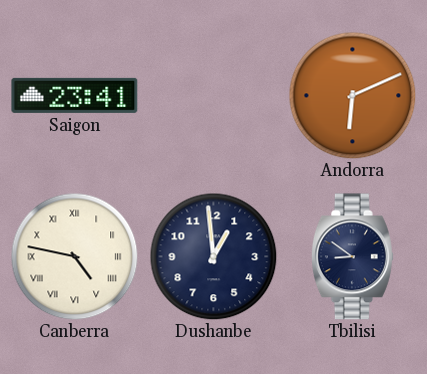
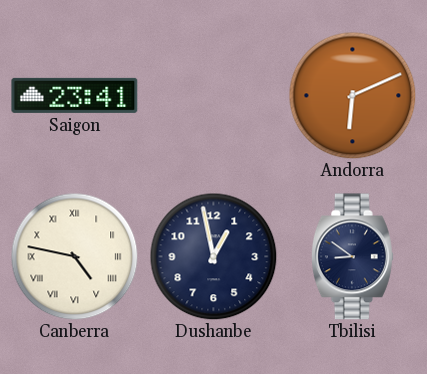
Dushanbe: 12:59 -> 12:58
